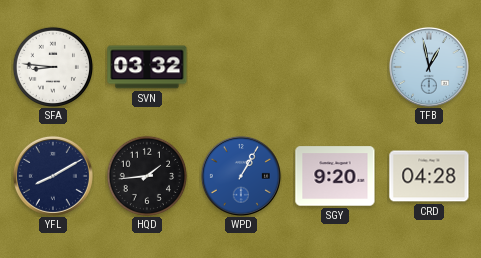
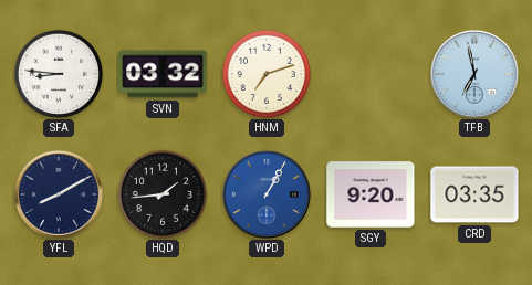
HNM: none -> 7:12
TFB: 12:58 -> 6:58
CRD: 04:28 -> 03:35
